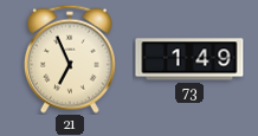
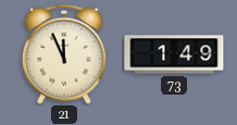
21: 6:56 -> 11:56
